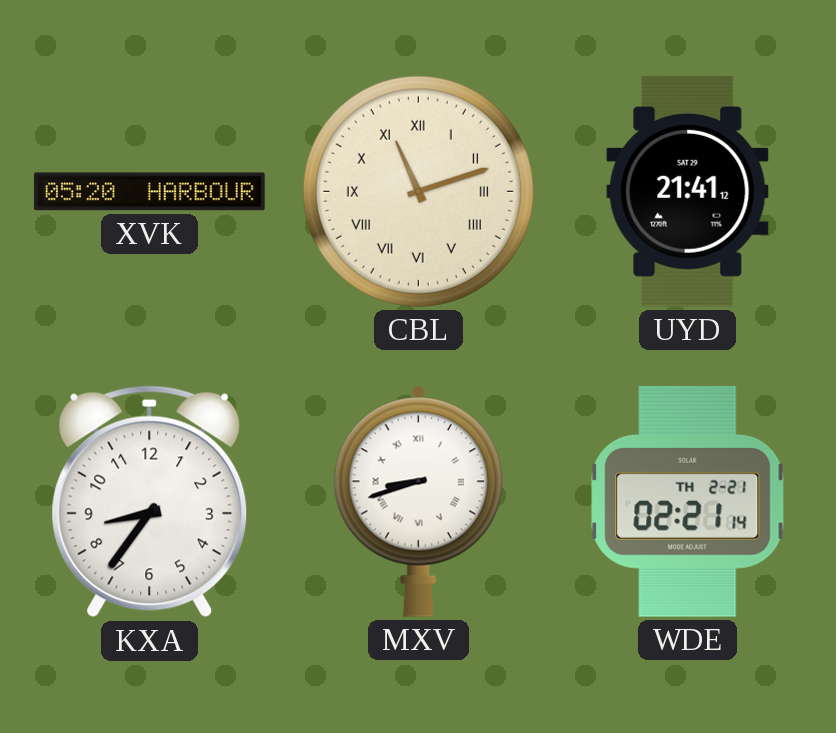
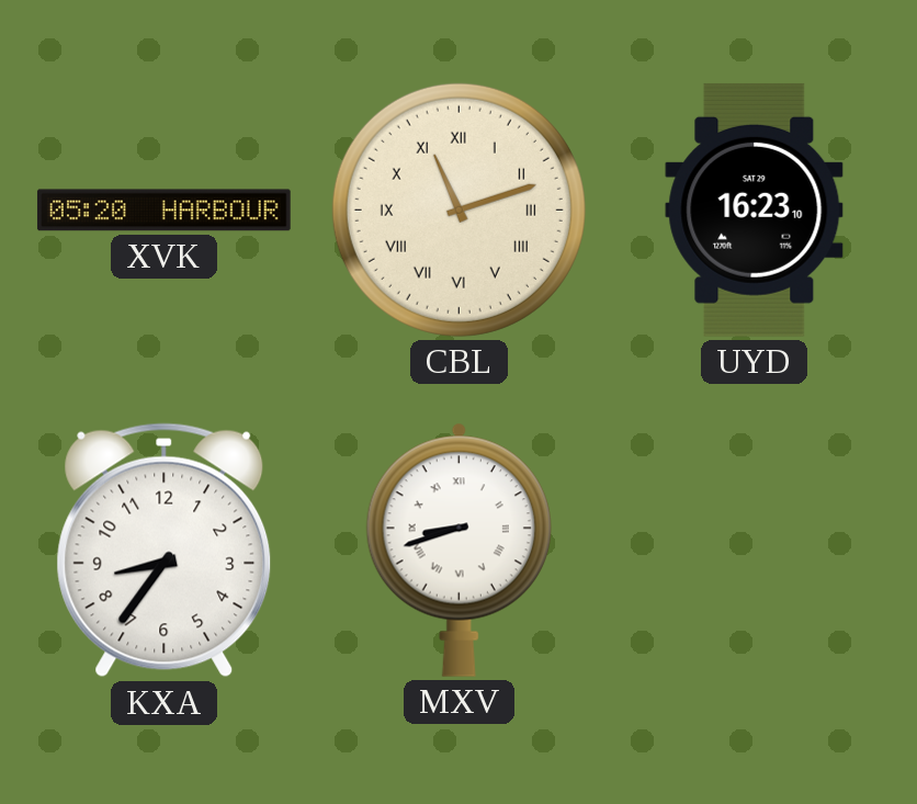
UYD: 21:41 -> 16:23
WDE: 02:21 -> none
